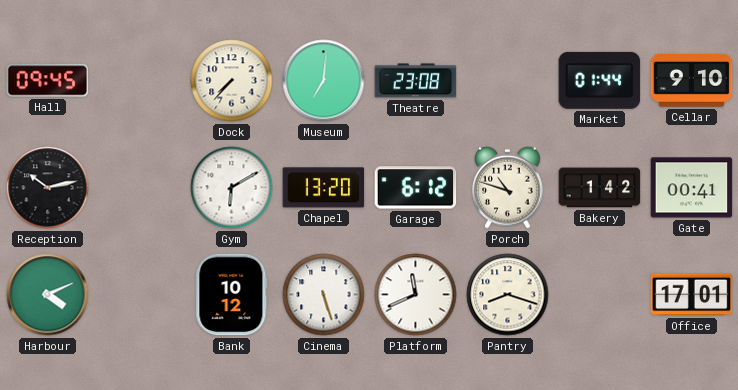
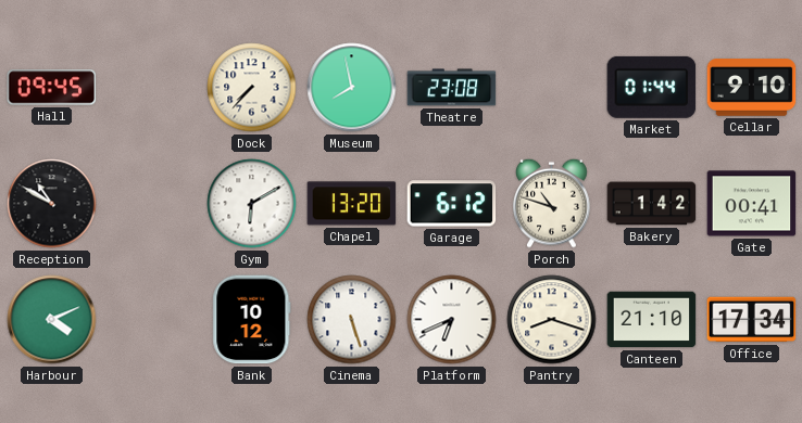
Museum: 7:01 -> 7:58
Reception: 10:13 -> 10:50
Platform: 11:41 -> 6:41
Canteen: none -> 21:10
Office: 17:01 -> 17:34
